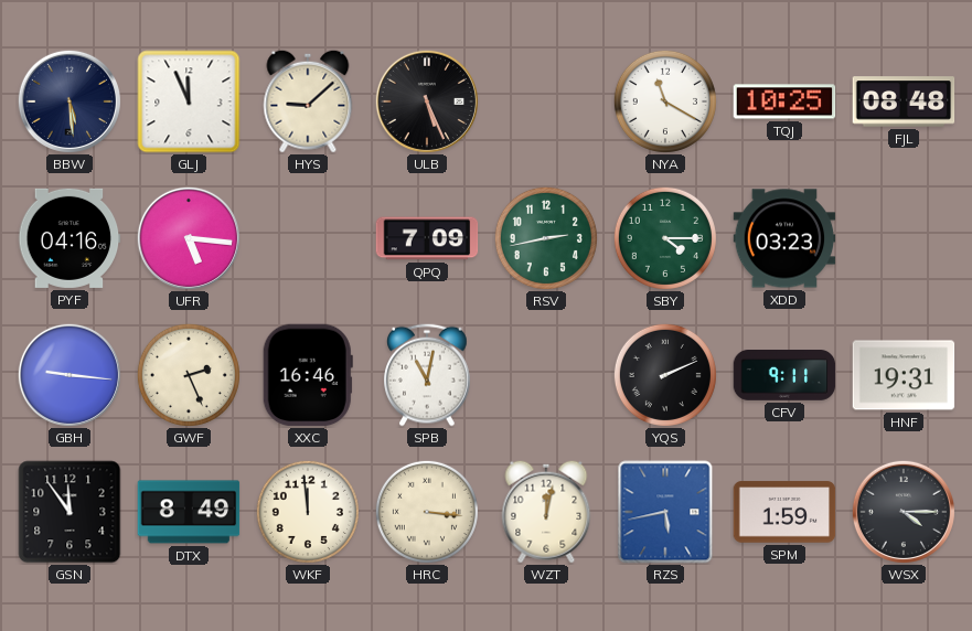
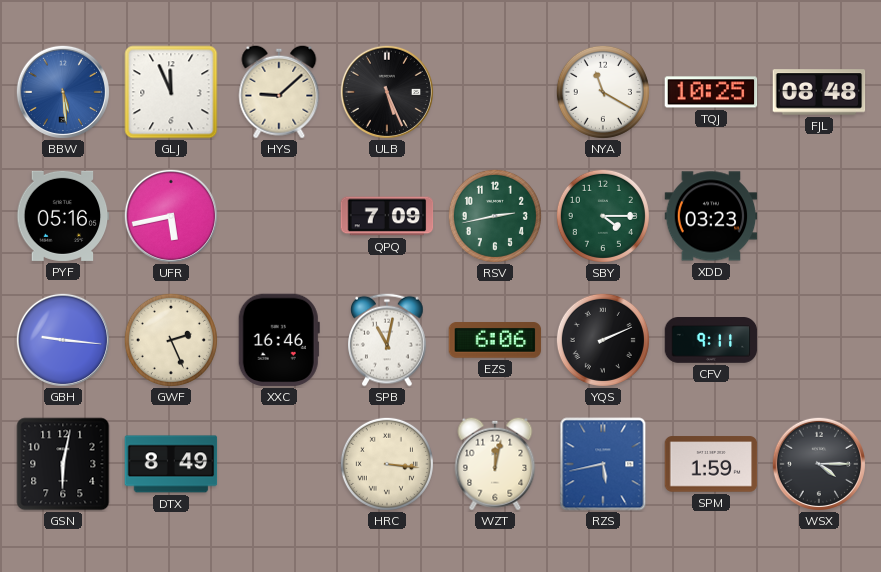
BBW dial: navy -> blue
PYF: 04:16 -> 05:16
UFR: 5:16 -> 5:43
EZS: none -> 6:06
HNF: 19:31 -> none
GSN: 11:54 -> 6:02
WKF: 11:59 -> none
